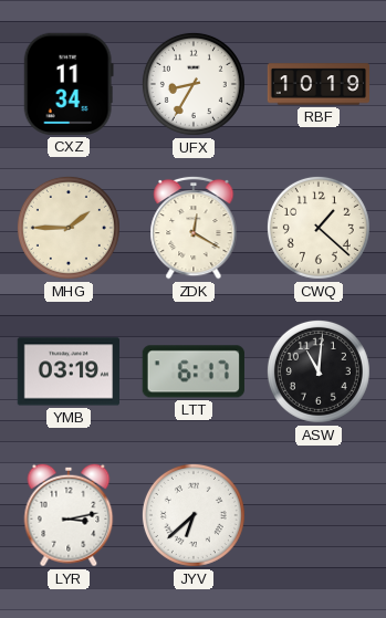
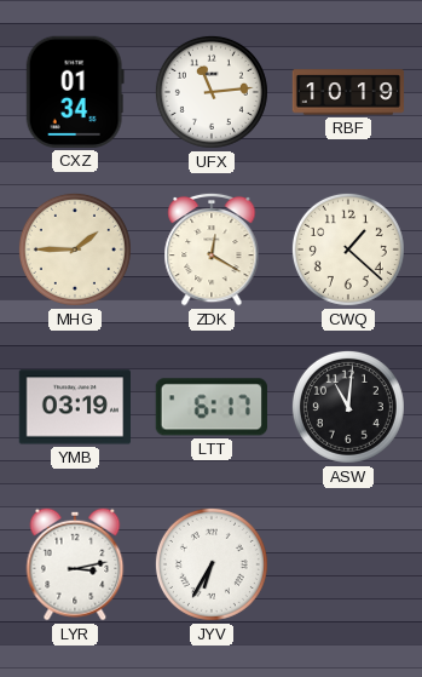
CXZ: 11:34 -> 01:34
UFX: 8:35 -> 11:14
JYV: 6:38 -> 6:35
